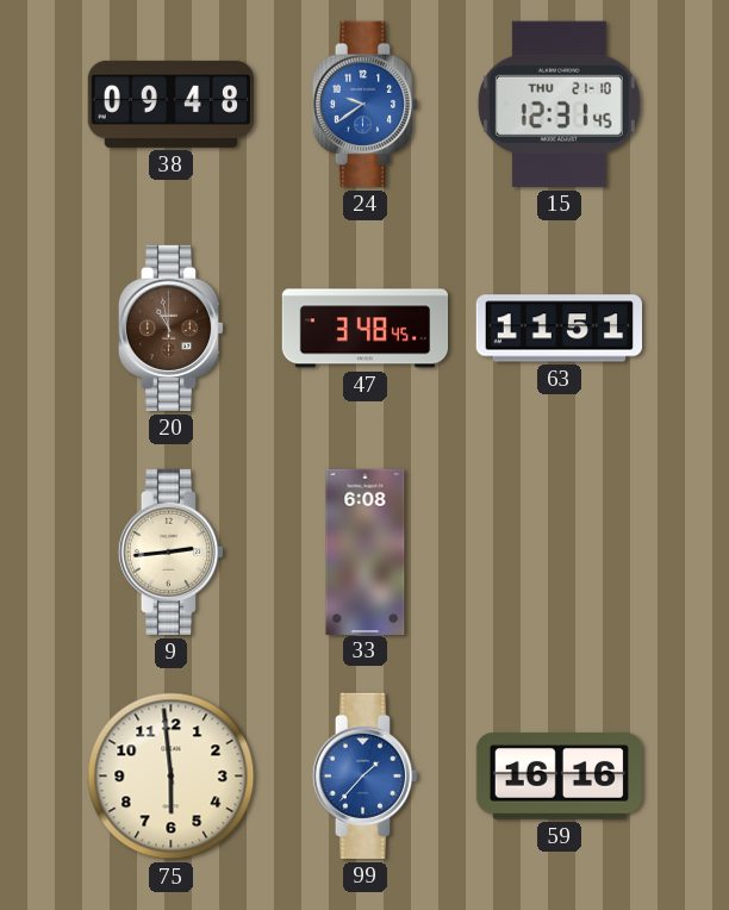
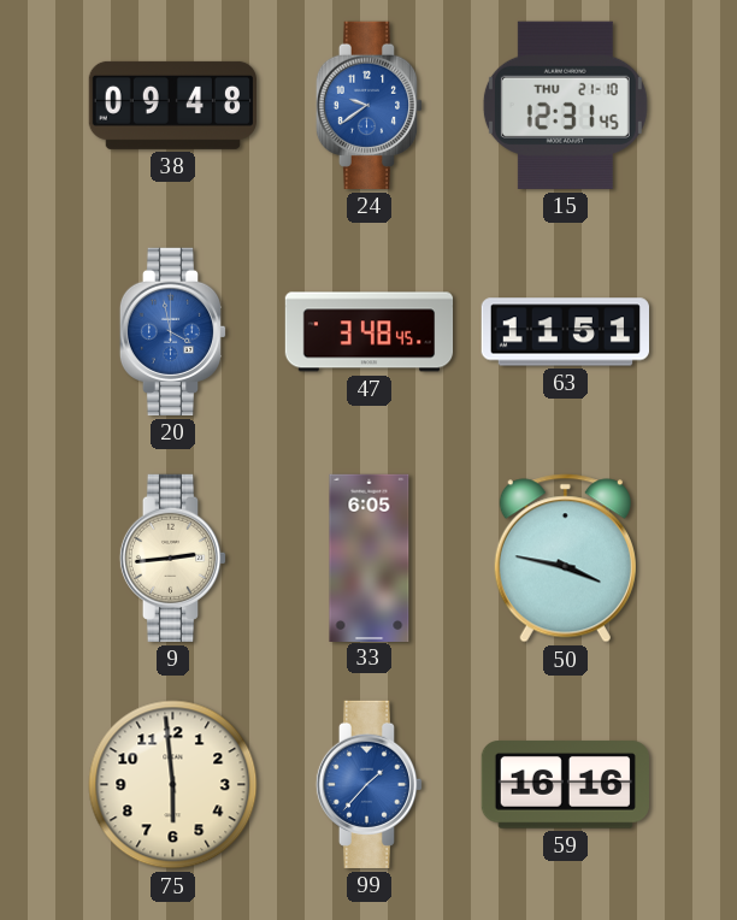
20: 10:58 -> 3:58
20 dial: brown -> blue
33: 6:08 -> 6:05
50: none -> 3:47
